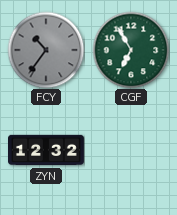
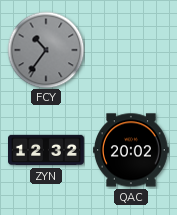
CGF: 6:55 -> none
QAC: none -> 20:02
